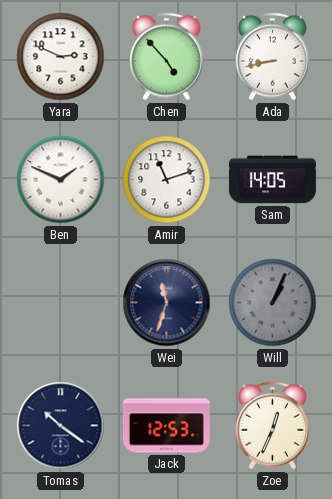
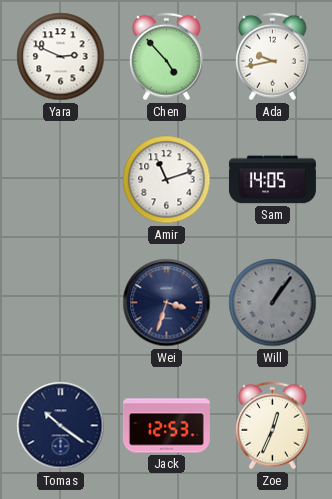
Ada: 8:43 -> 9:43
Ben: 1:49 -> none
Wei: 11:33 -> 3:33
Will: 1:04 -> 1:06
